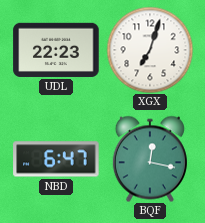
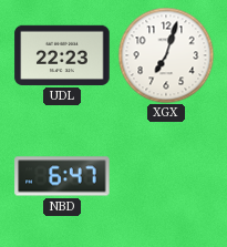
BQF: 12:17 -> none
